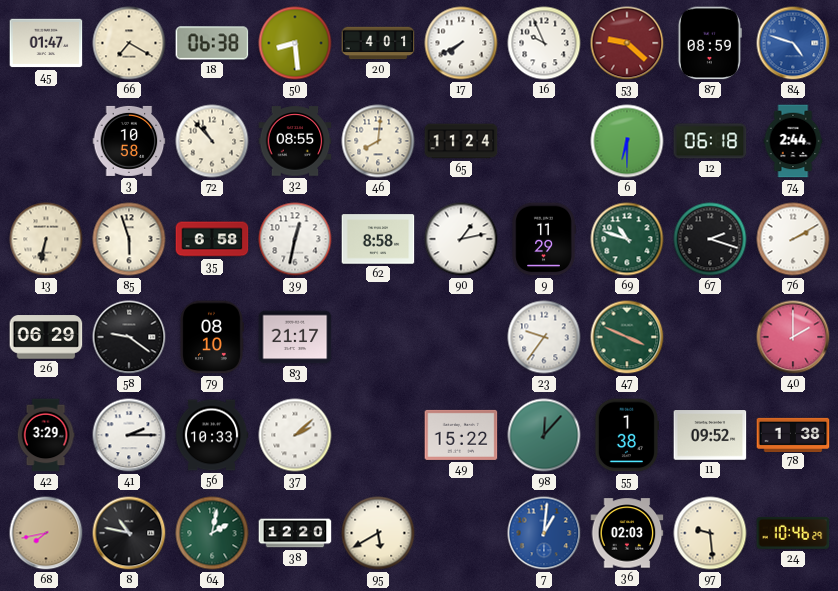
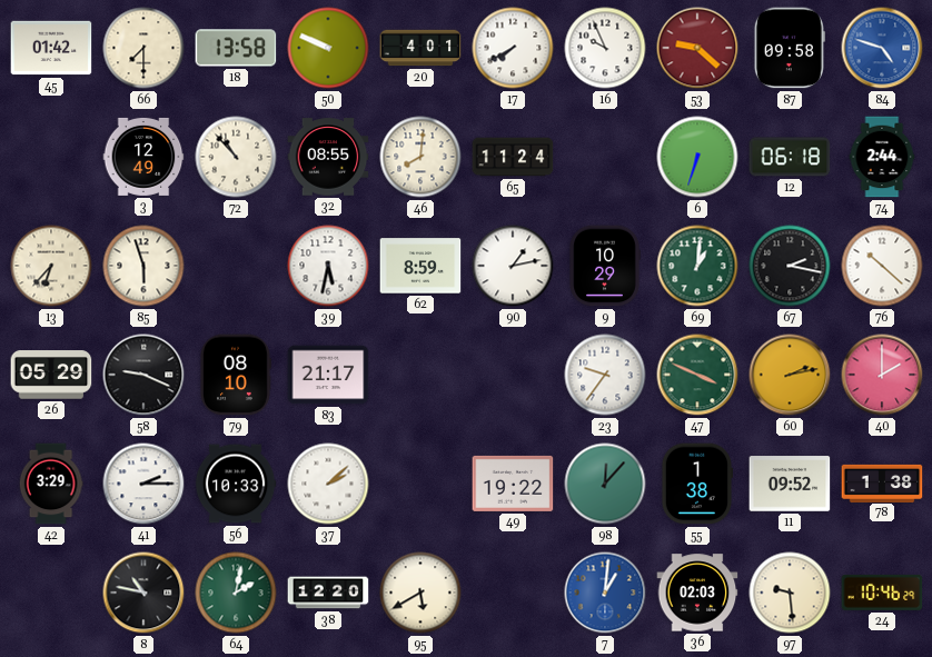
45: 01:47 -> 01:42
66: 7:20 -> 7:30
18: 06:38 -> 13:58
50: 8:29 -> 9:49
87: 08:59 -> 09:58
3: 10:58 -> 12:49
6: 6:30 -> 6:33
13: 6:32 -> 6:37
35: 6:58 -> none
39: 12:32 -> 5:32
62: 8:58 -> 8:59
9: 11:29 -> 10:29
69: 10:48 -> 1:01
67: 2:18 -> 2:17
76: 2:10 -> 10:22
26: 06:29 -> 05:29
58: 9:21 -> 9:19
60: none -> 2:13
49: 15:22 -> 19:22
68: 7:43 -> none
